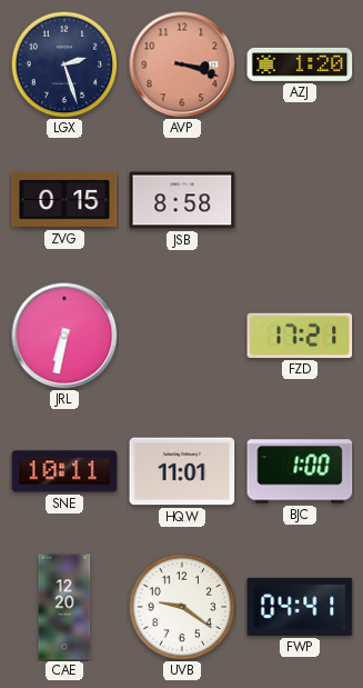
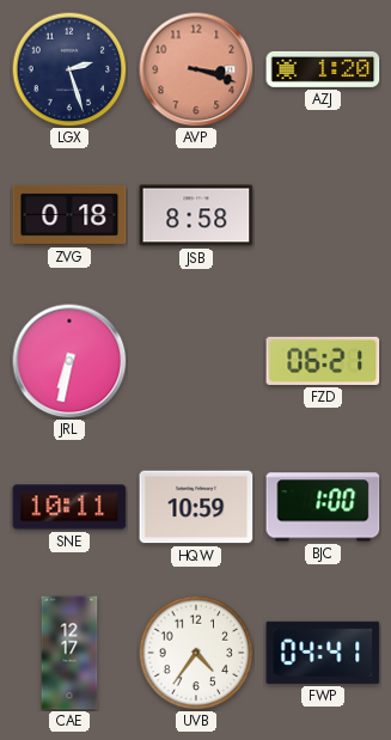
ZVG: 0:15 -> 0:18
FZD: 17:21 -> 06:21
HQW: 11:01 -> 10:59
CAE: 12:20 -> 12:17
UVB: 9:21 -> 4:36
